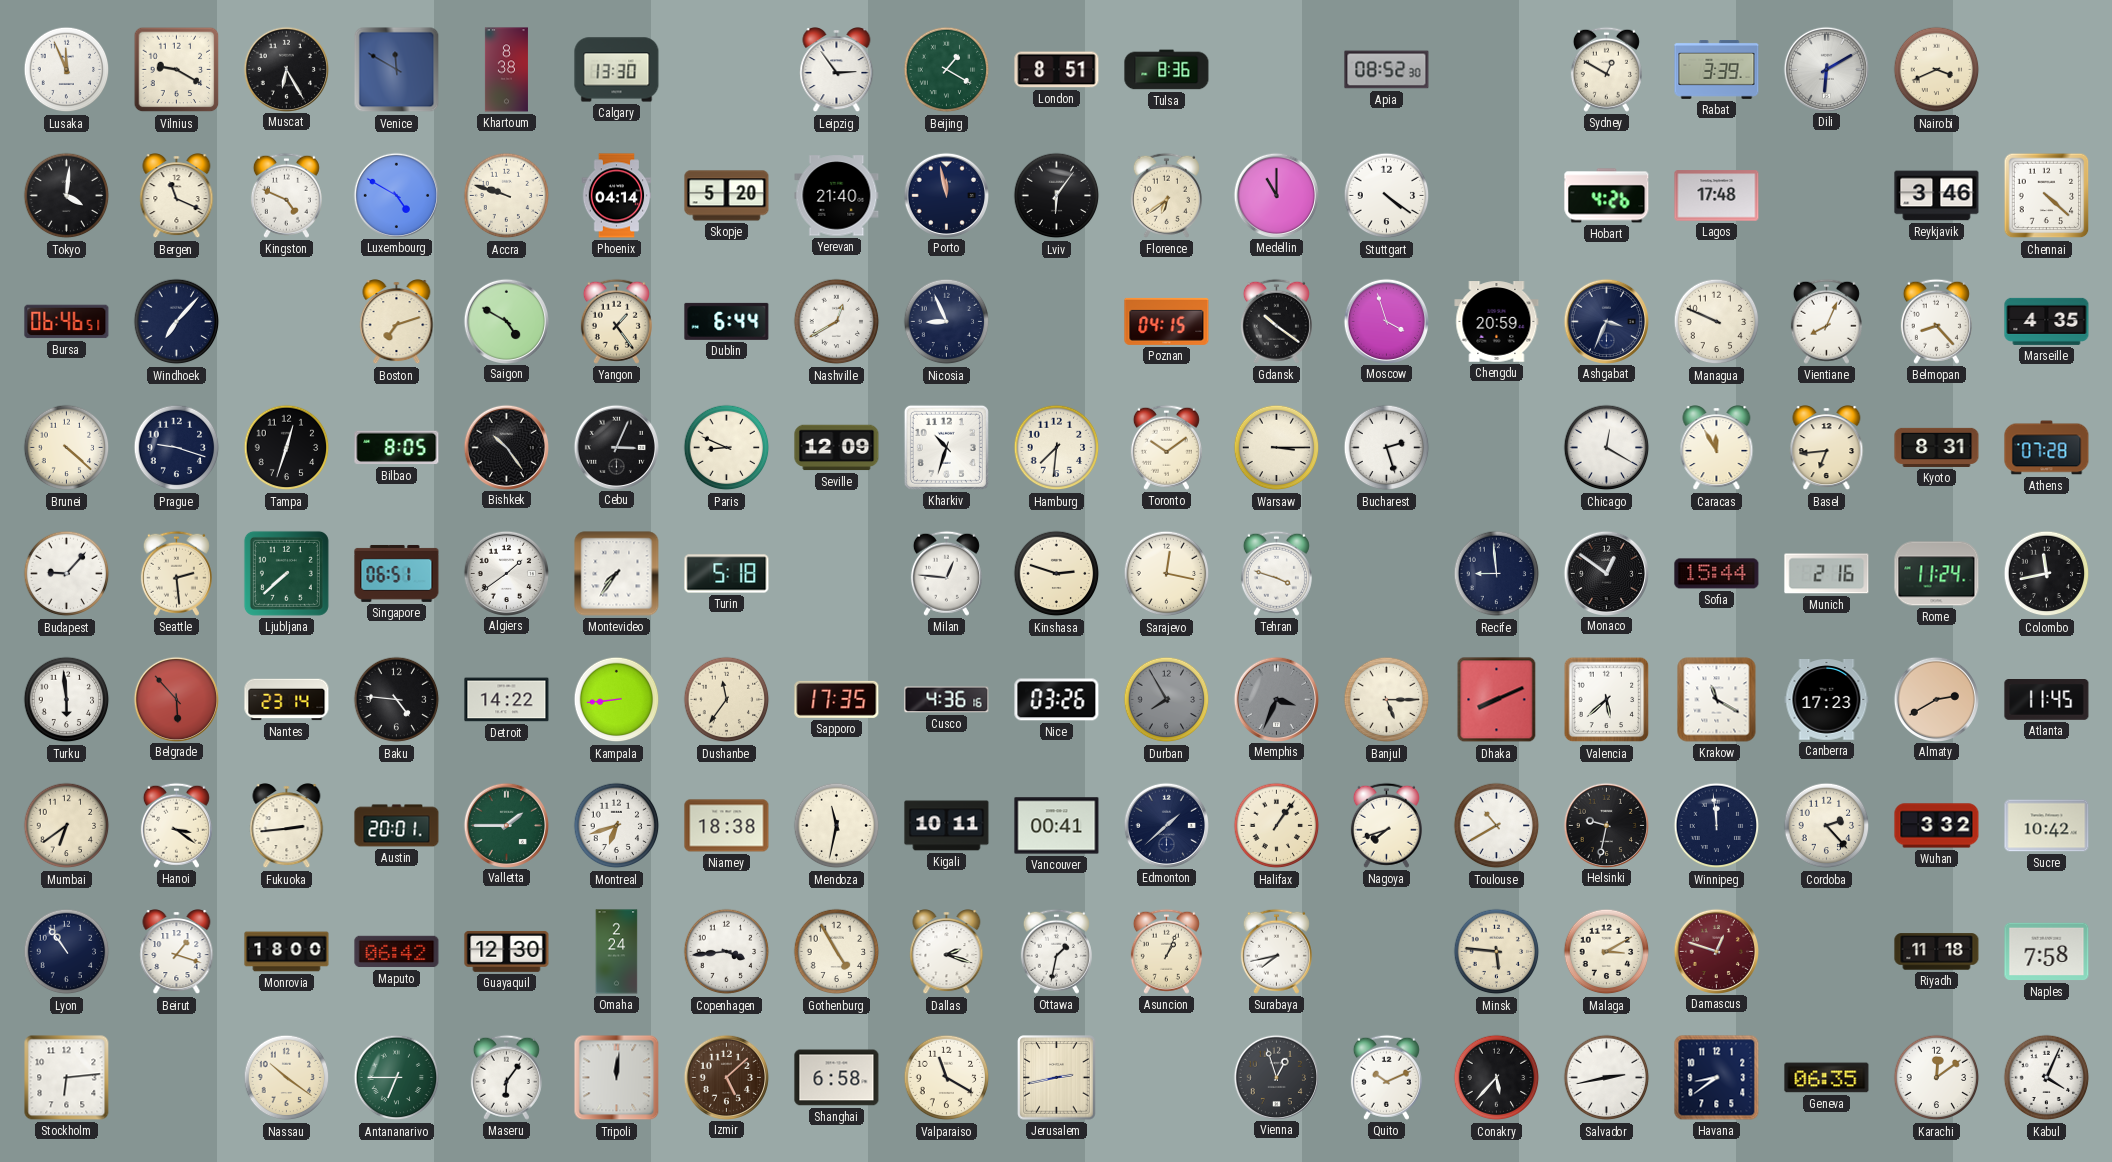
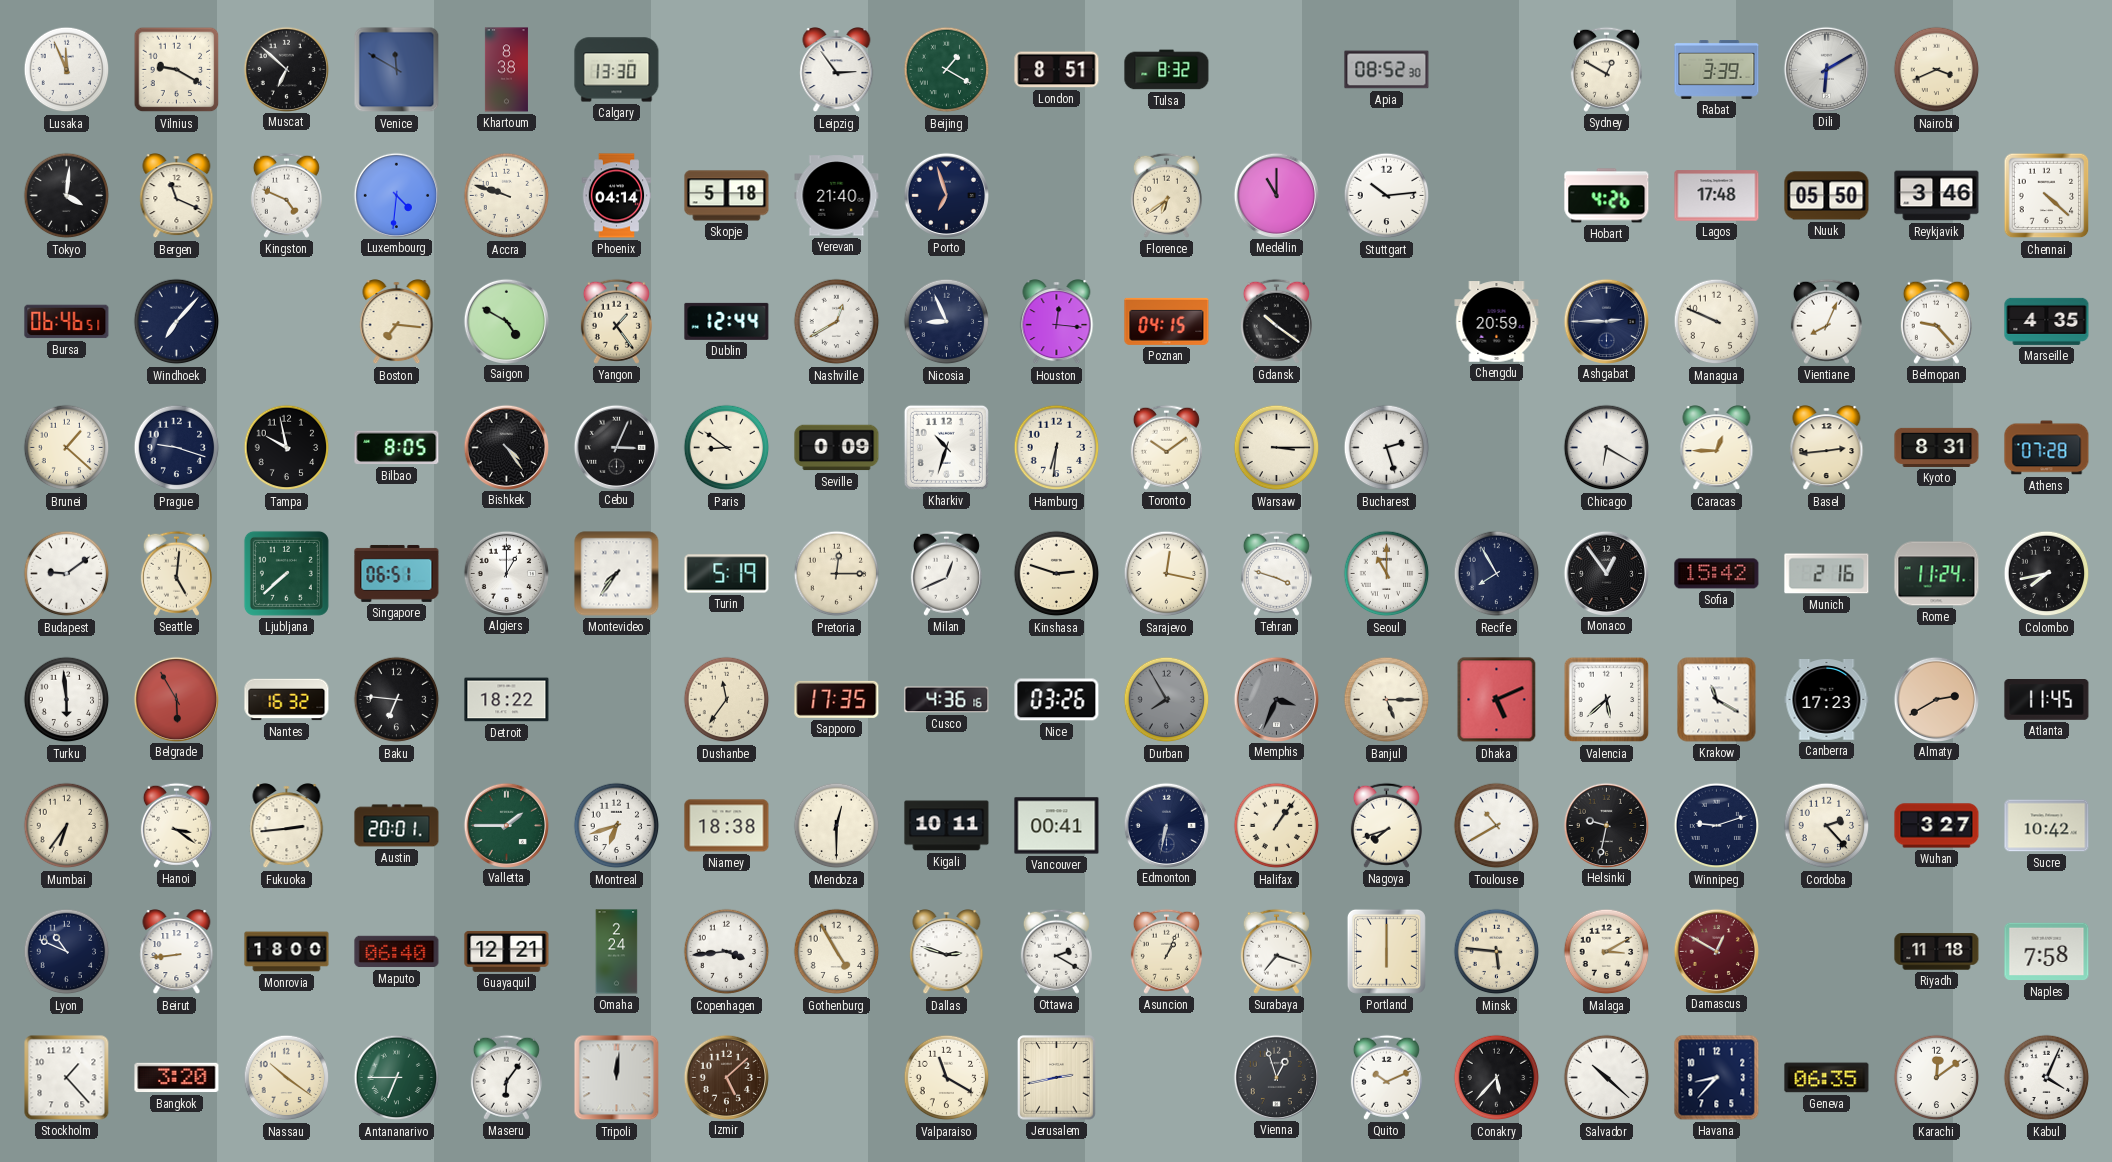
Muscat: 6:25 -> 6:52
Tulsa: 8:36 -> 8:32
Luxembourg: 4:50 -> 4:31
Skopje: 5:20 -> 5:18
Porto: 11:58 -> 6:57
Lviv: 6:06 -> none
Stuttgart: 4:21 -> 10:14
Nuuk: none -> 05:50
Boston: 7:12 -> 7:16
Dublin: 6:44 -> 12:44
Houston: none -> 12:16
Moscow: 3:57 -> none
Ashgabat: 3:34 -> 2:45
Belmopan: 8:23 -> 9:23
Brunei: 4:22 -> 1:22
Tampa: 12:33 -> 9:58
Bishkek: 10:24 -> 4:24
Paris: 8:49 -> 8:51
Seville: 12:09 -> 0:09
Hamburg: 7:31 -> 6:31
Chicago: 12:20 -> 6:20
Caracas: 11:55 -> 12:45
Basel: 6:44 -> 2:44
Budapest: 9:07 -> 9:09
Seattle: 2:29 -> 5:01
Algiers: 1:39 -> 1:00
Turin: 5:18 -> 5:19
Pretoria: none -> 12:15
Milan: 12:46 -> 12:41
Seoul: none -> 11:00
Recife: 8:59 -> 7:55
Monaco: 12:51 -> 12:54
Sofia: 15:44 -> 15:42
Colombo: 11:43 -> 7:43
Belgrade: 5:53 -> 5:55
Nantes: 23:14 -> 16:32
Baku: 4:46 -> 6:46
Detroit: 14:22 -> 18:22
Kampala: 8:44 -> none
Dhaka: 8:11 -> 5:11
Mumbai: 6:39 -> 6:36
Mendoza: 11:32 -> 12:30
Edmonton: 1:38 -> 6:32
Winnipeg: 11:59 -> 9:12
Wuhan: 3:32 -> 3:27
Lyon: 10:54 -> 10:49
Beirut: 1:18 -> 8:44
Maputo: 06:42 -> 06:40
Guayaquil: 12:30 -> 12:21
Dallas: 2:18 -> 2:48
Ottawa: 1:32 -> 2:20
Surabaya: 7:43 -> 7:18
Portland: none -> 6:00
Damascus: 12:48 -> 12:50
Stockholm: 6:14 -> 1:23
Bangkok: none -> 3:20
Shanghai: 6:58 -> none
Salvador: 2:43 -> 10:22
Havana: 8:39 -> 8:37
